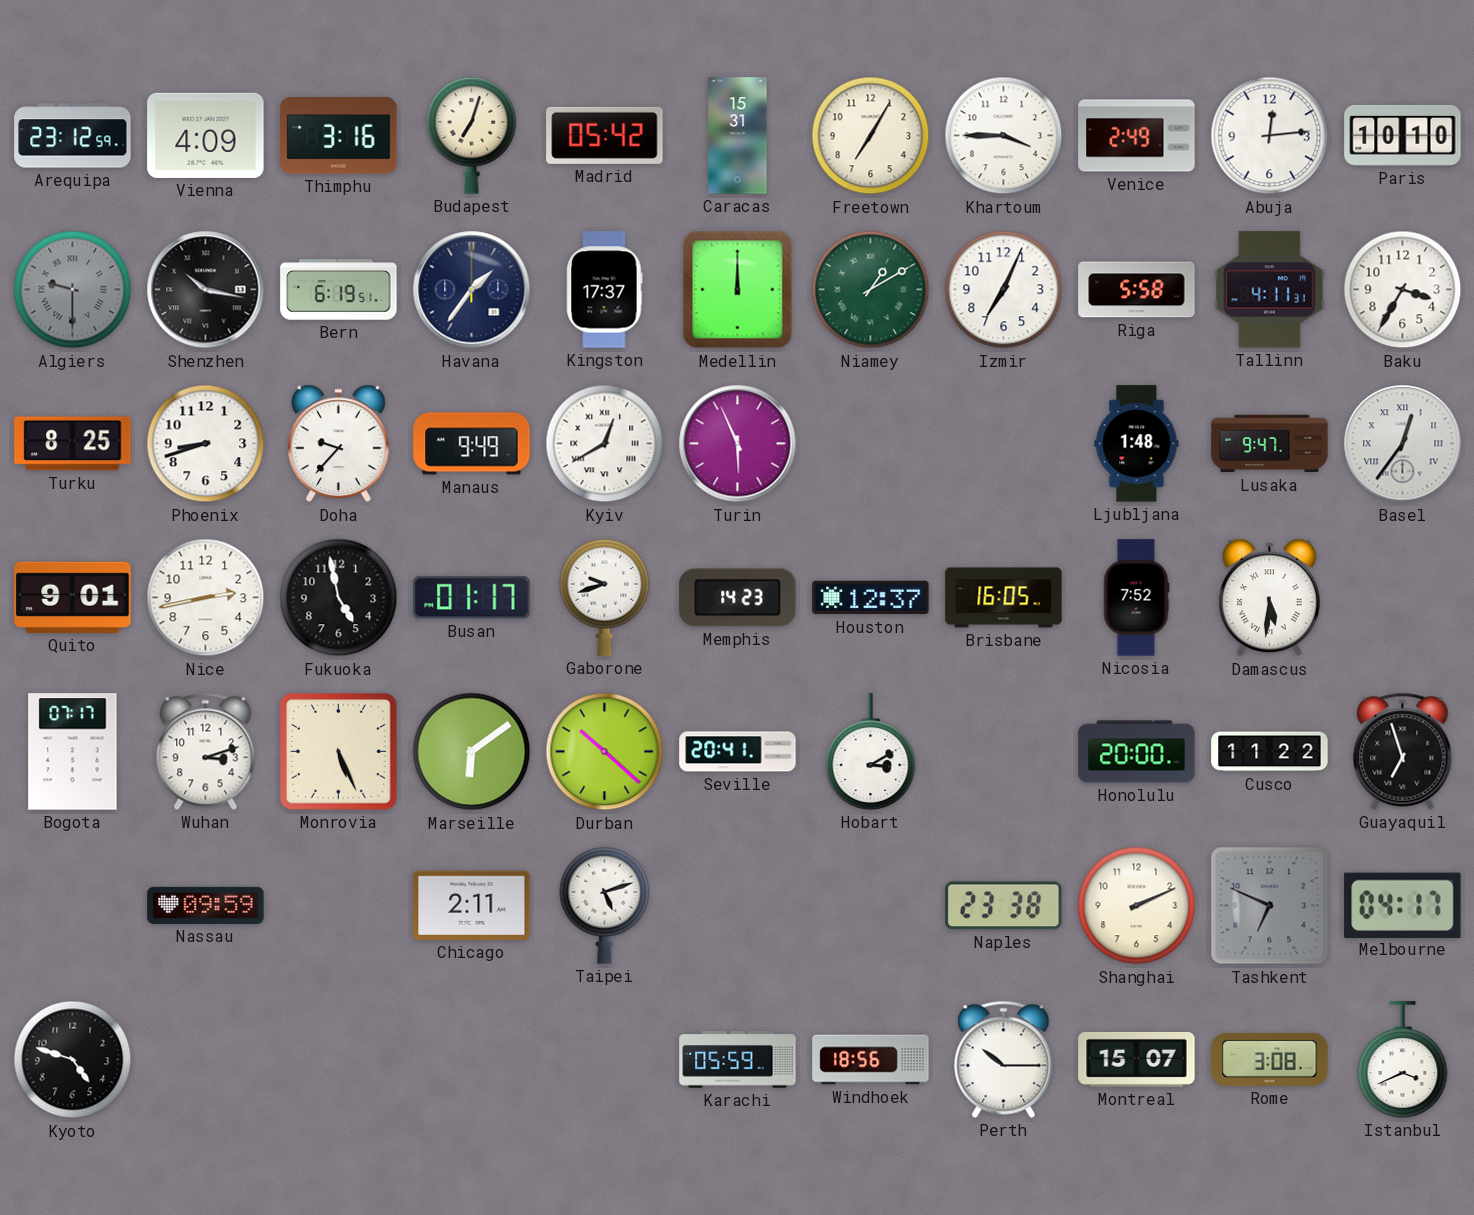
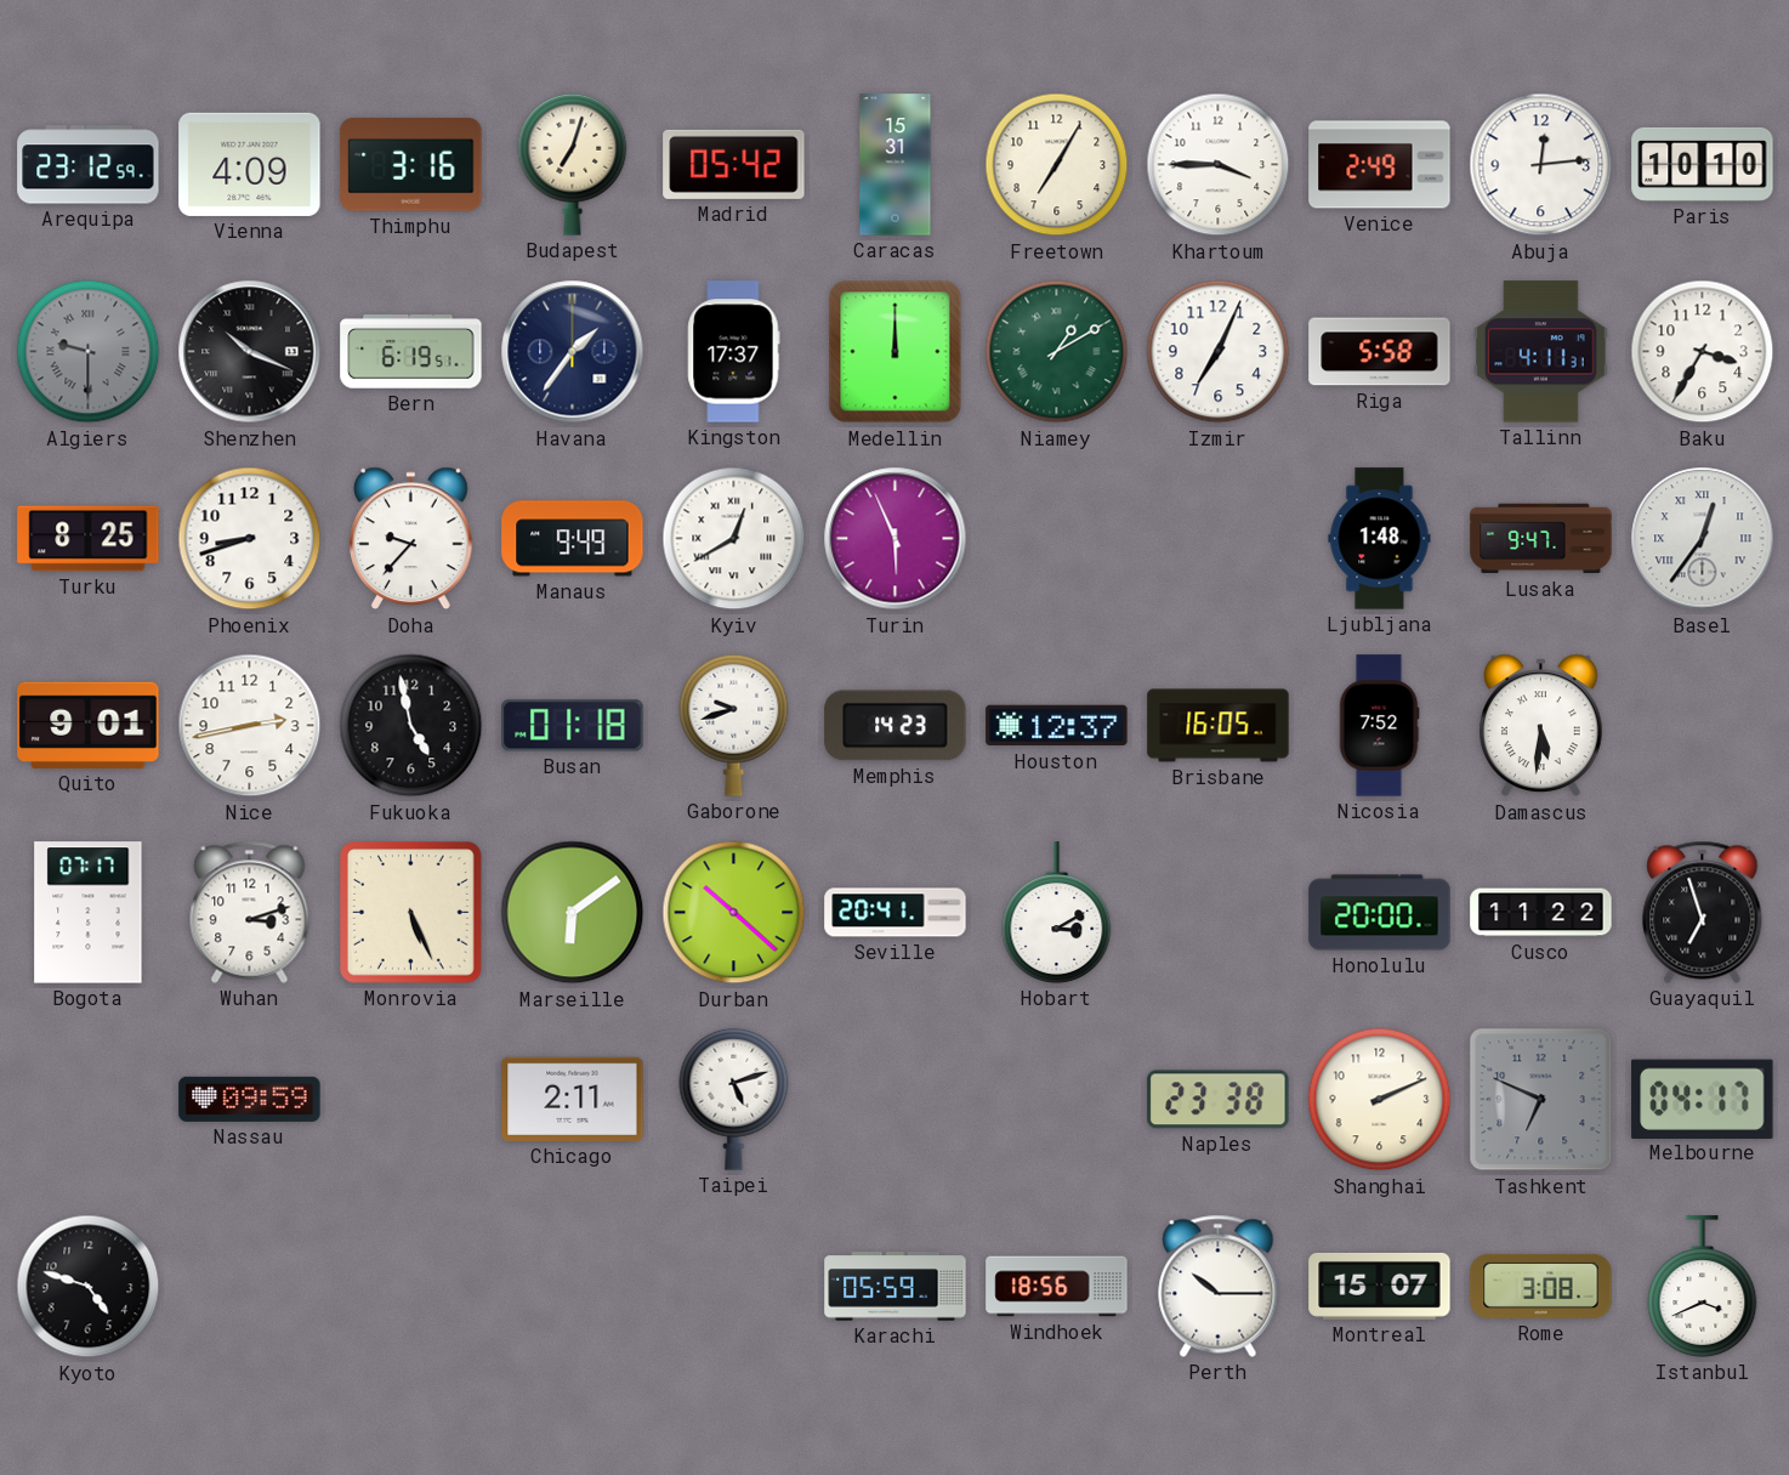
Shenzhen: 10:17 -> 10:19
Busan: 01:17 -> 01:18
